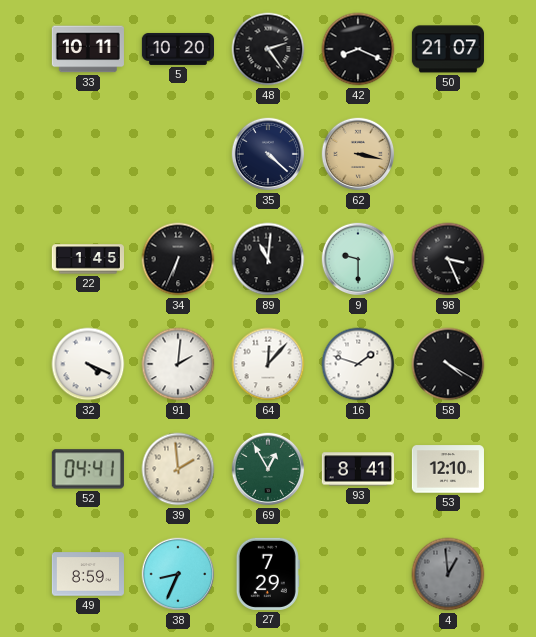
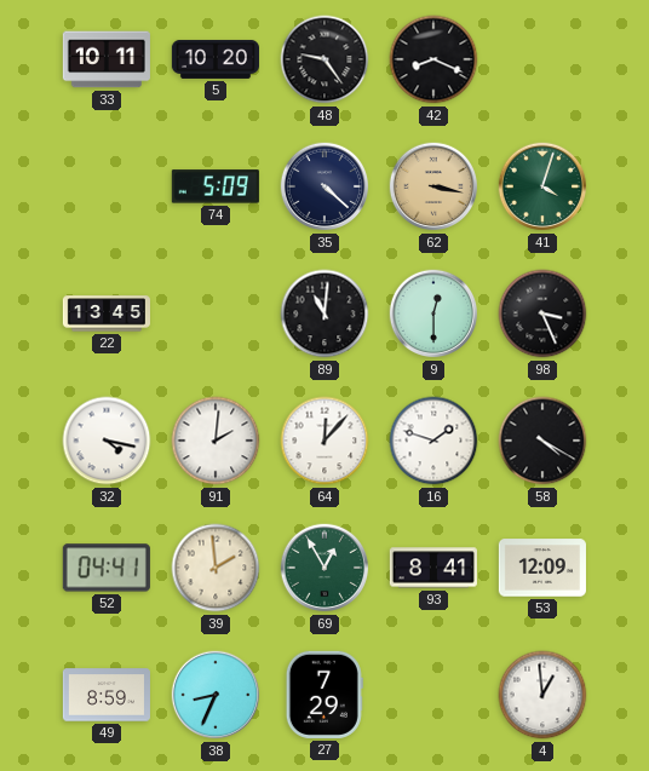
48: 2:24 -> 9:24
50: 21:07 -> none
74: none -> 5:09
41: none -> 4:03
22: 1:45 -> 13:45
34: 6:34 -> none
9: 9:30 -> 12:30
32: 4:19 -> 4:17
53: 12:10 -> 12:09
4 dial: grey -> white
